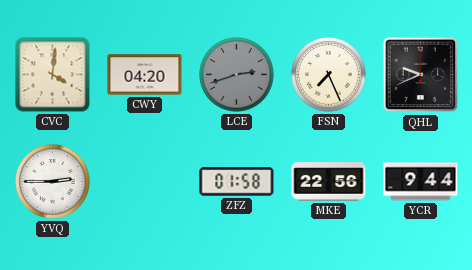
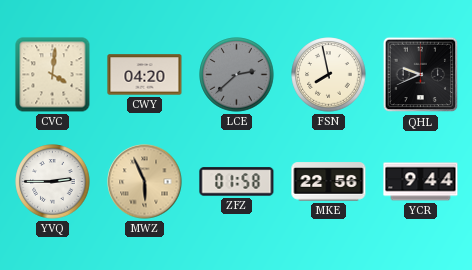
LCE: 2:42 -> 2:38
FSN: 7:26 -> 7:58
MWZ: none -> 5:56
